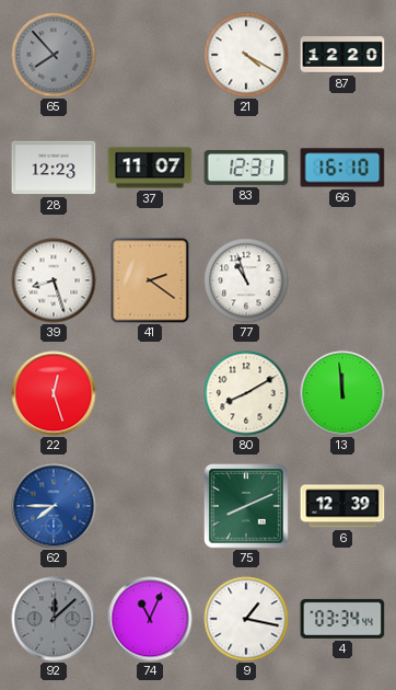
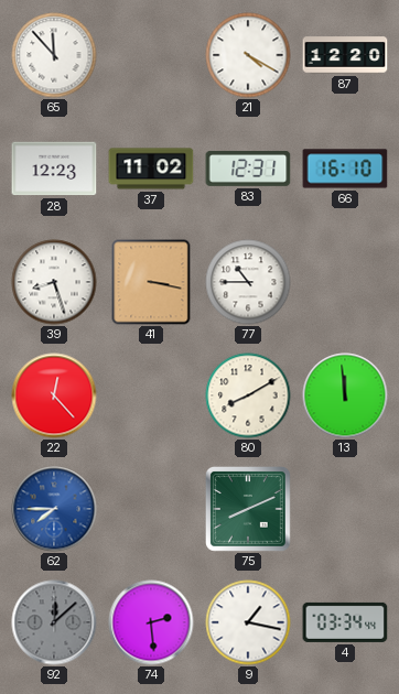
65: 7:53 -> 11:53
65 dial: grey -> white
37: 11:07 -> 11:02
41: 2:21 -> 3:17
77: 10:57 -> 10:45
22: 12:27 -> 12:23
6: 12:39 -> none
74: 11:04 -> 2:29
